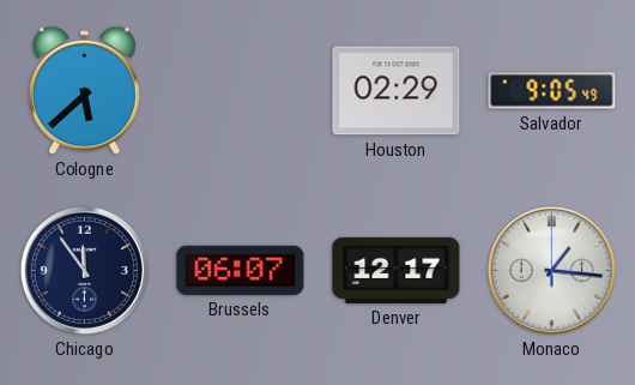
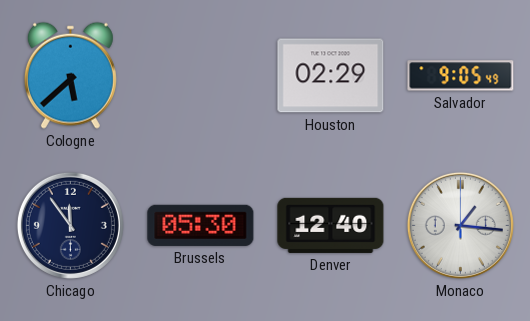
Brussels: 06:07 -> 05:30
Denver: 12:17 -> 12:40
